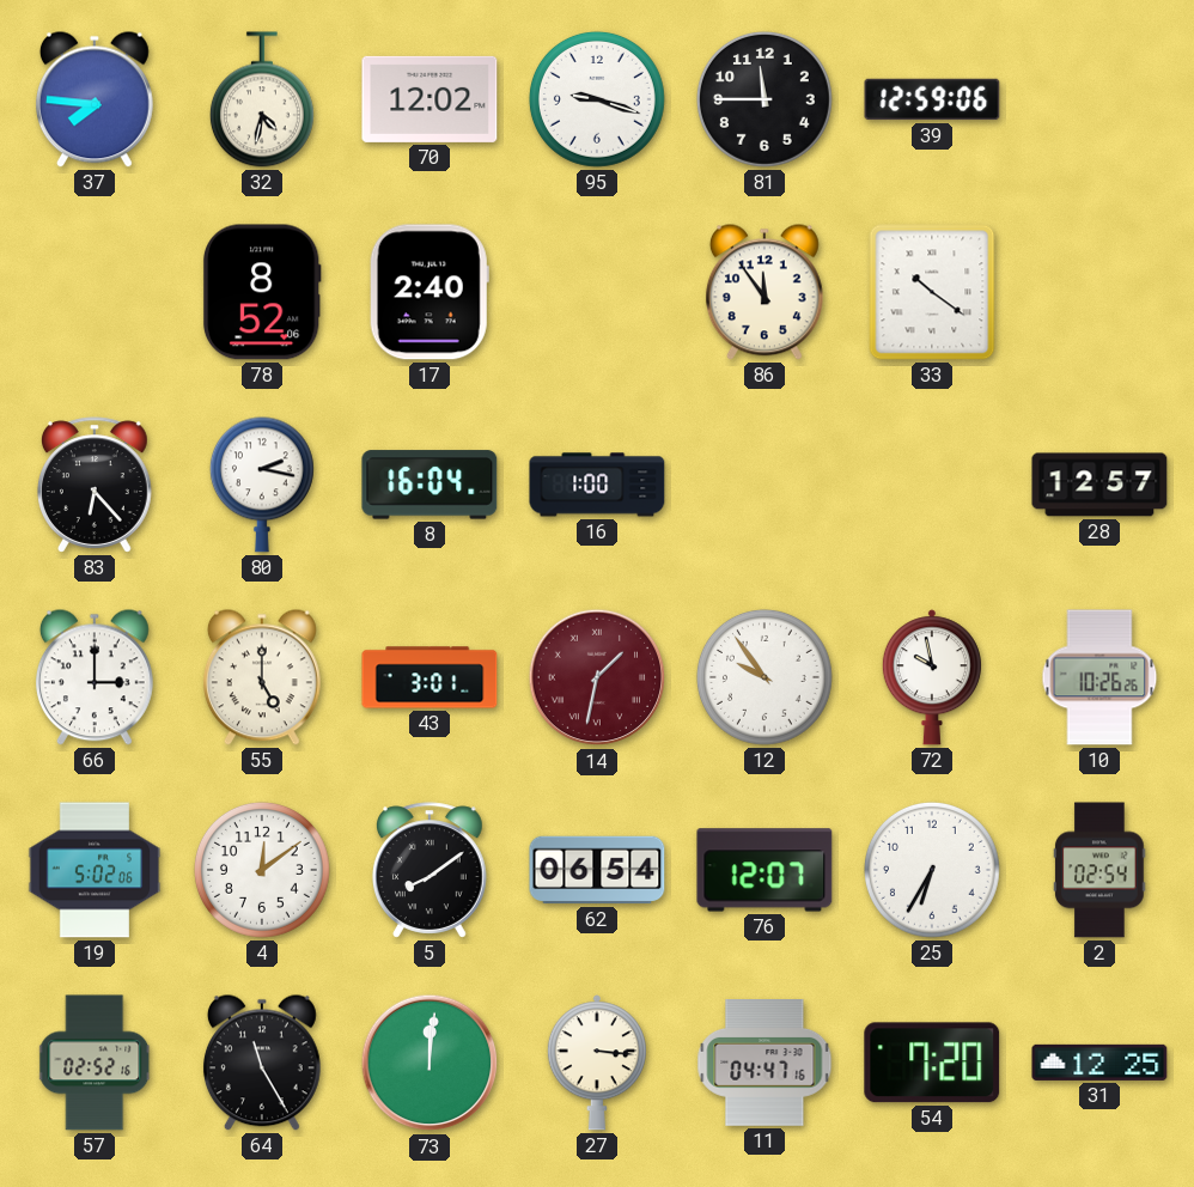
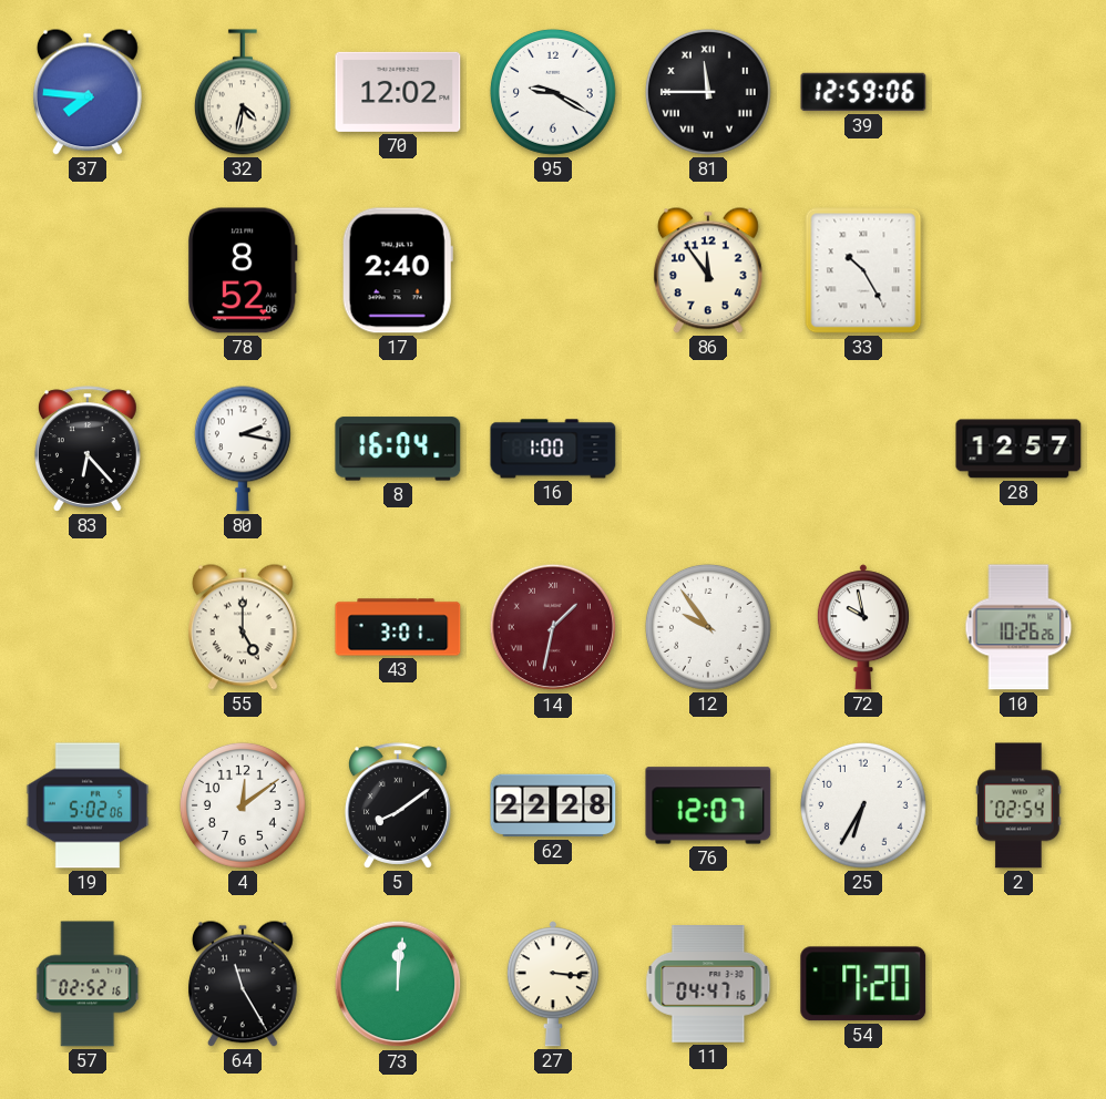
95: 9:18 -> 9:20
81 numerals: Arabic -> Roman
33: 10:21 -> 10:25
66: 3:00 -> none
62: 06:54 -> 22:28
31: 12:25 -> none
